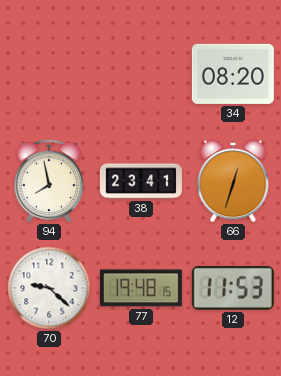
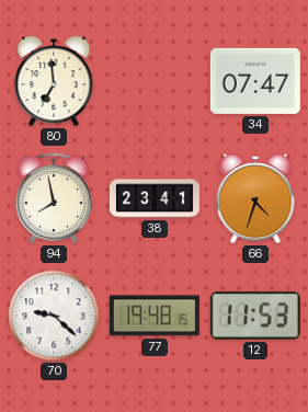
80: none -> 6:59
34: 08:20 -> 07:47
66: 12:33 -> 4:33
